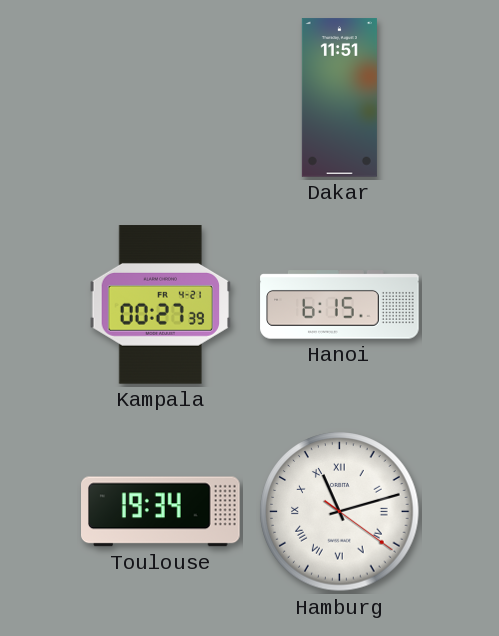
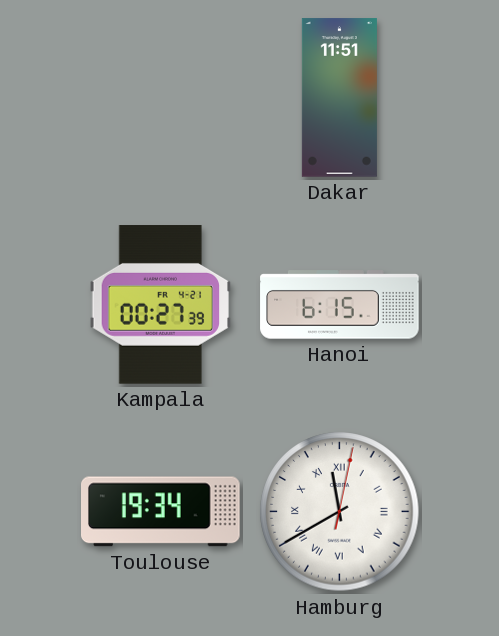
Hamburg: 11:12 -> 11:40
